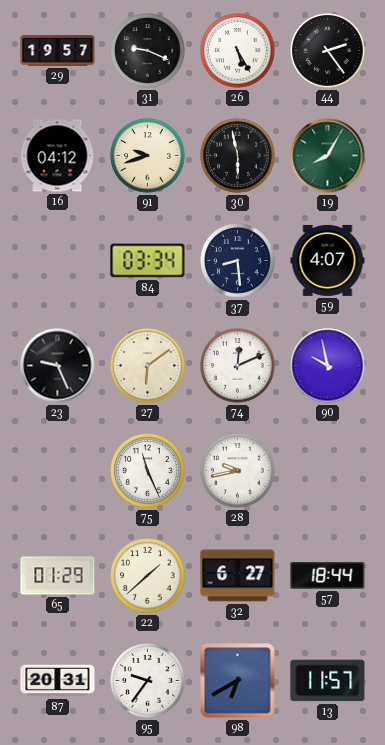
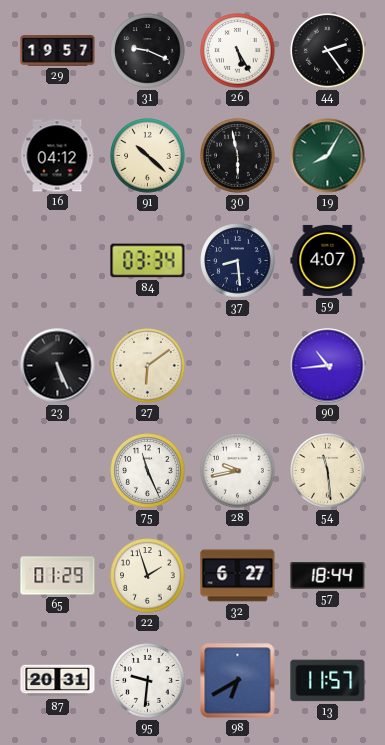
91: 9:42 -> 10:22
23: 9:26 -> 5:26
74: 12:11 -> none
90: 9:58 -> 10:44
54: none -> 11:29
22: 1:38 -> 1:57
95: 9:36 -> 9:31
